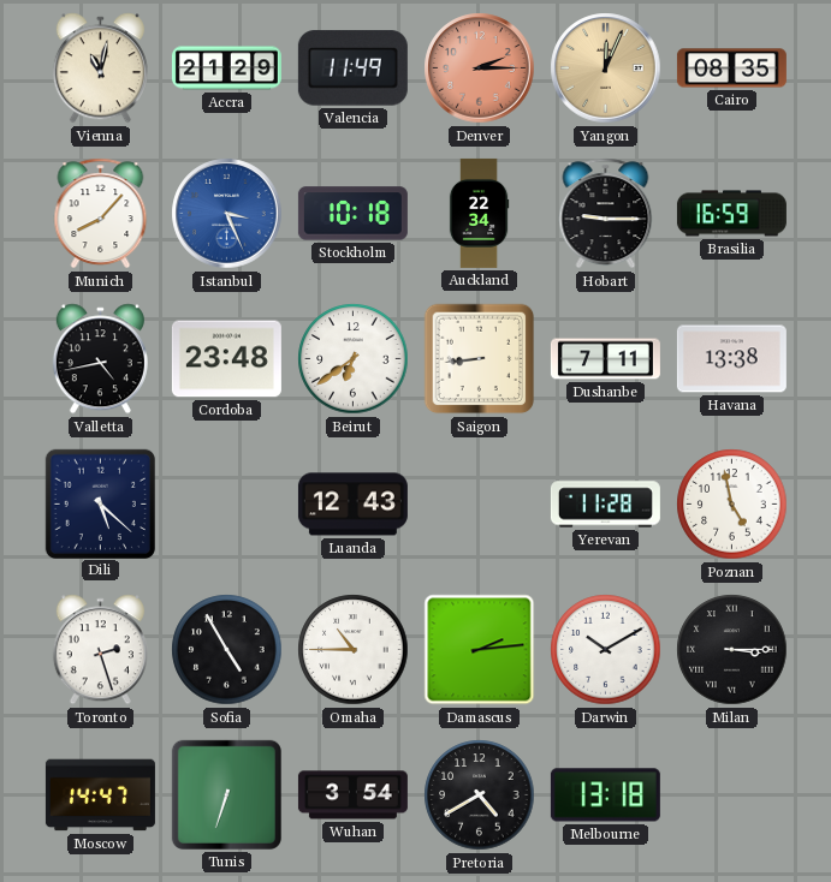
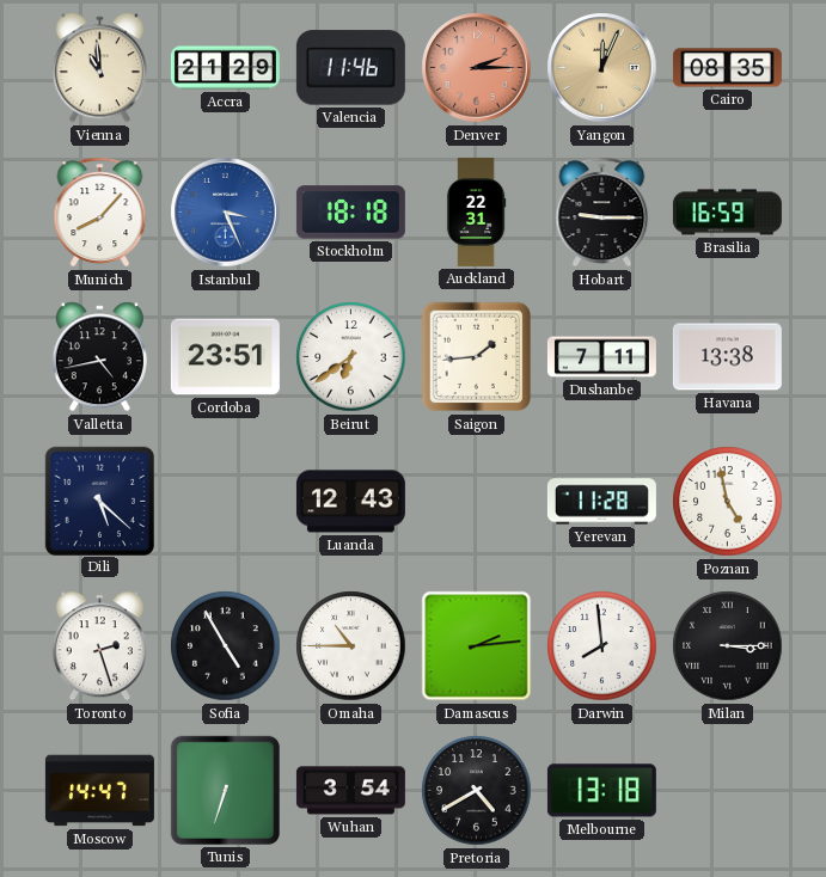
Vienna: 11:02 -> 10:59
Valencia: 11:49 -> 11:46
Stockholm: 10:18 -> 18:18
Auckland: 22:34 -> 22:31
Cordoba: 23:48 -> 23:51
Saigon: 8:44 -> 1:44
Darwin: 10:10 -> 7:59
